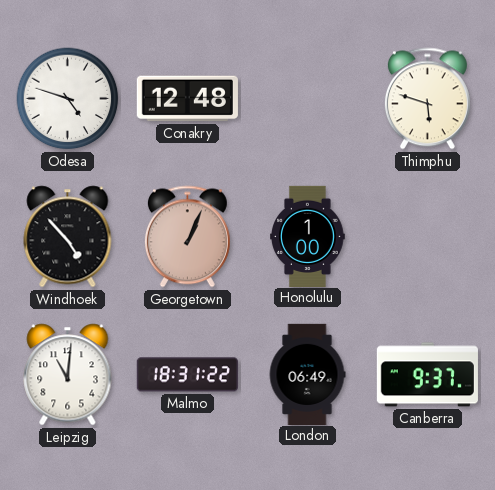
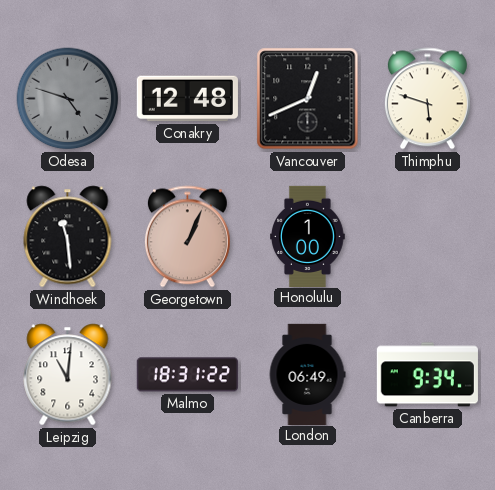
Odesa dial: white -> grey
Vancouver: none -> 12:41
Windhoek: 4:53 -> 11:29
Canberra: 9:37 -> 9:34
